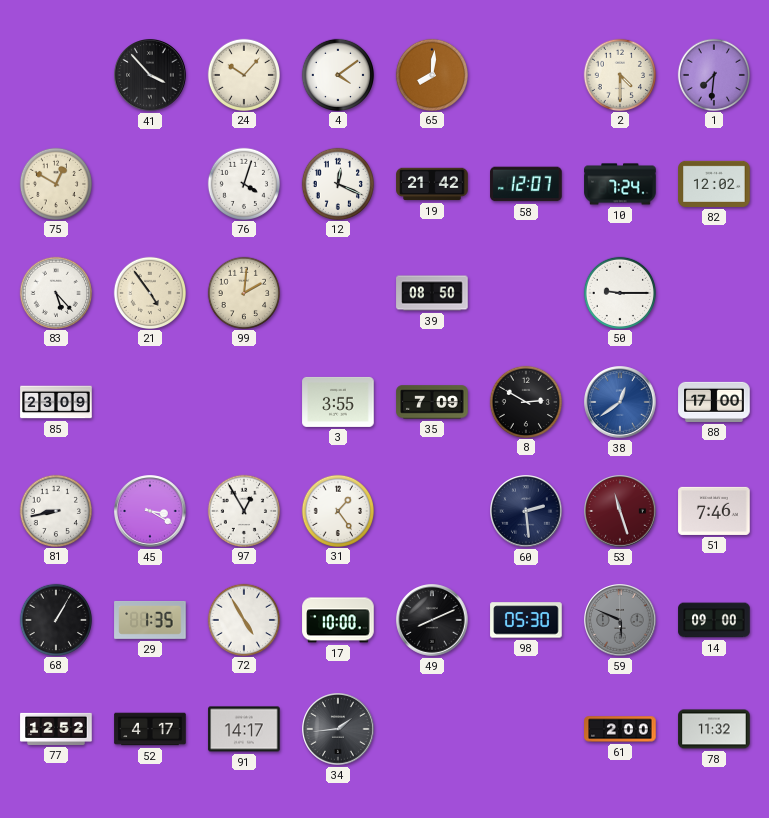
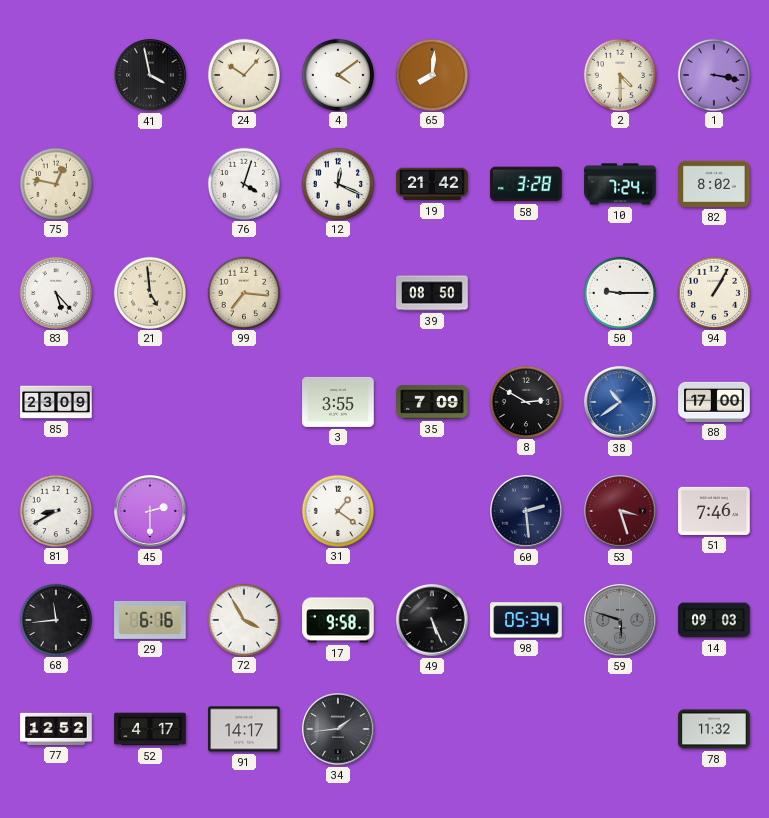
41: 3:53 -> 3:58
1: 7:31 -> 3:17
75: 12:50 -> 12:47
58: 12:07 -> 3:28
82: 12:02 -> 8:02
21: 4:54 -> 4:59
99: 2:01 -> 7:16
94: none -> 1:05
38: 12:39 -> 10:39
81: 8:43 -> 8:40
45: 3:20 -> 2:30
97: 12:55 -> none
31: 1:24 -> 1:21
53: 11:27 -> 3:27
68: 1:05 -> 11:44
29: 1:35 -> 6:16
72: 4:55 -> 3:55
17: 10:00 -> 9:58
49: 8:11 -> 5:26
98: 05:30 -> 05:34
59: 5:49 -> 5:48
14: 09:00 -> 09:03
61: 2:00 -> none
